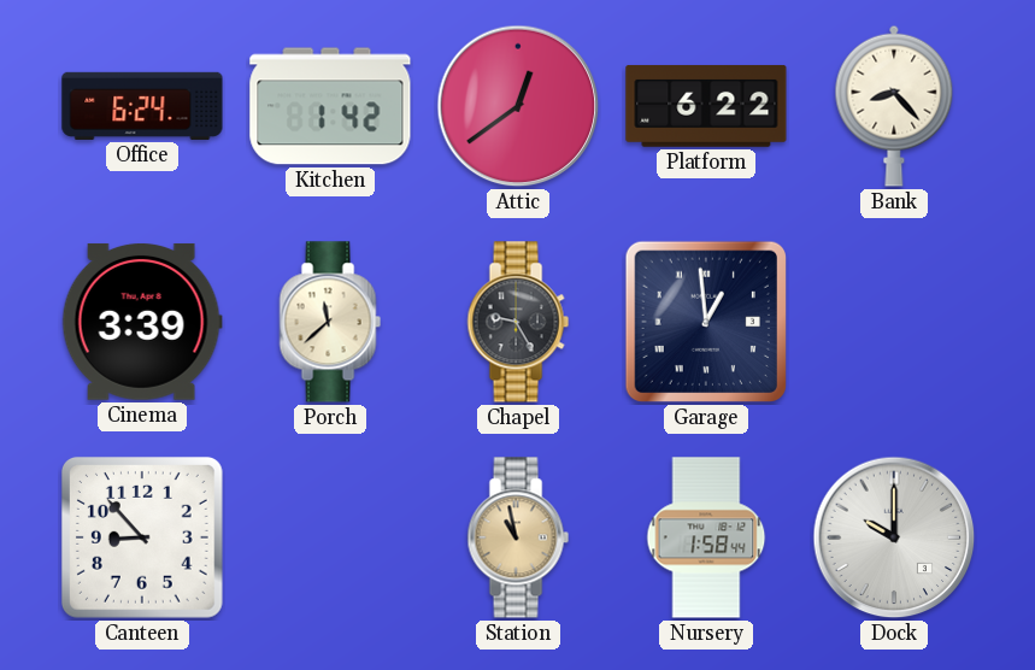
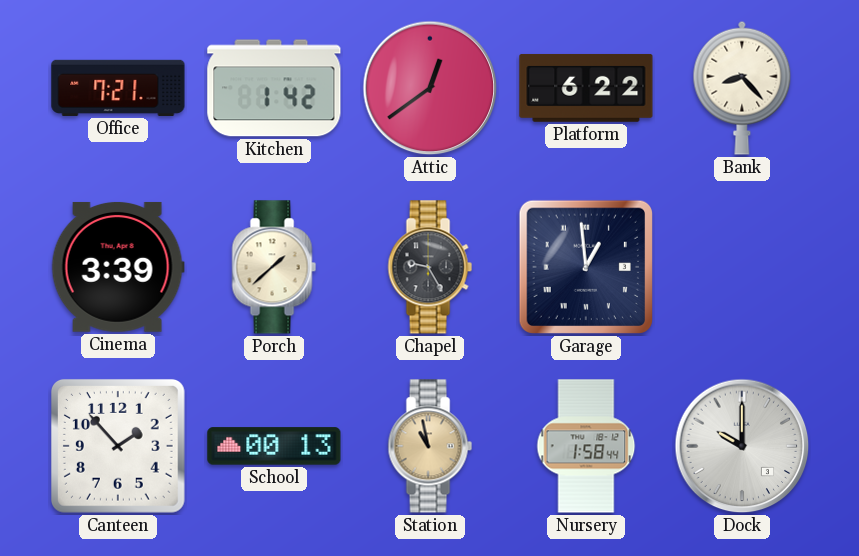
Office: 6:24 -> 7:21
Porch: 11:38 -> 1:38
Canteen: 8:53 -> 1:53
School: none -> 00:13
